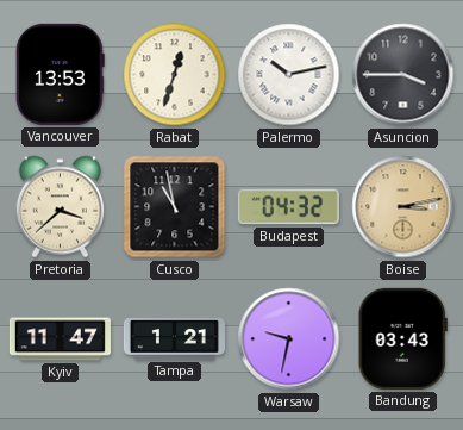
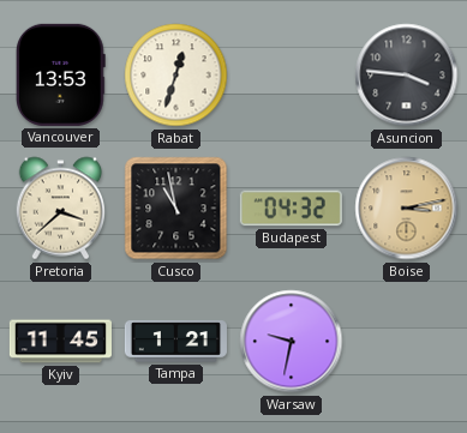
Palermo: 10:13 -> none
Asuncion: 3:45 -> 3:46
Kyiv: 11:47 -> 11:45
Bandung: 03:43 -> none
